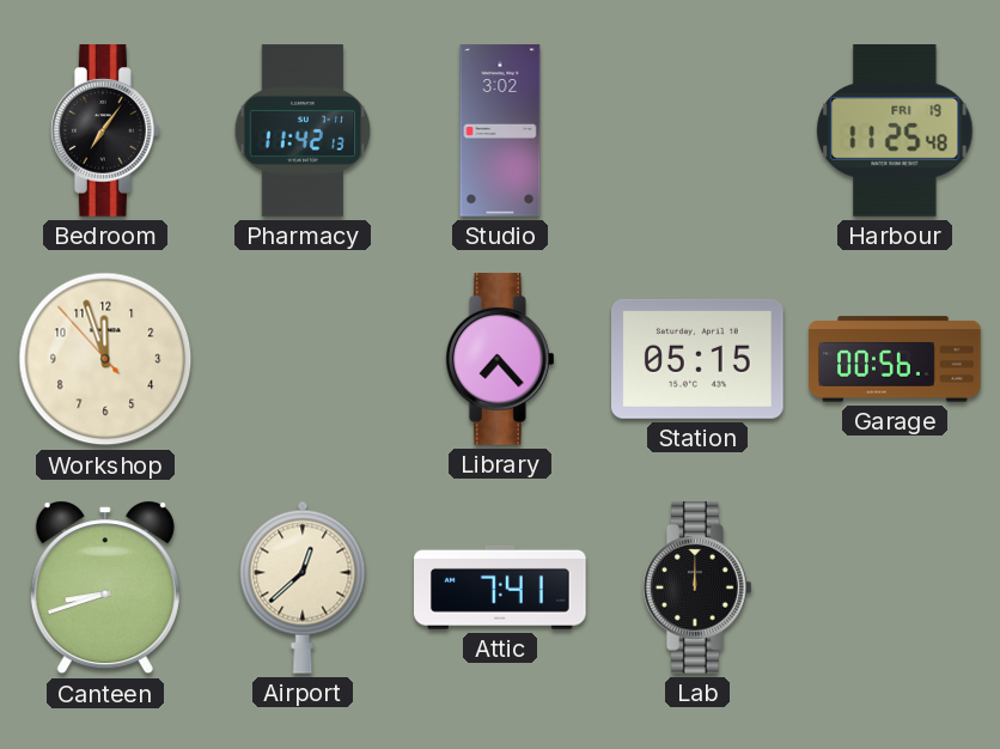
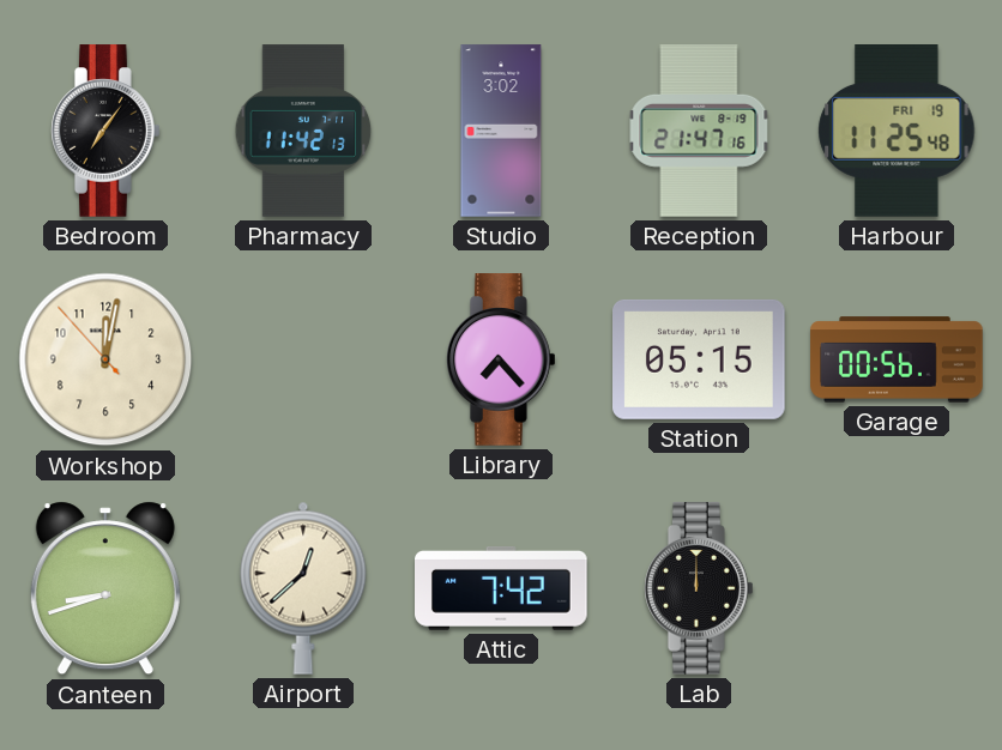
Reception: none -> 21:47
Workshop: 11:56 -> 12:01
Attic: 7:41 -> 7:42
